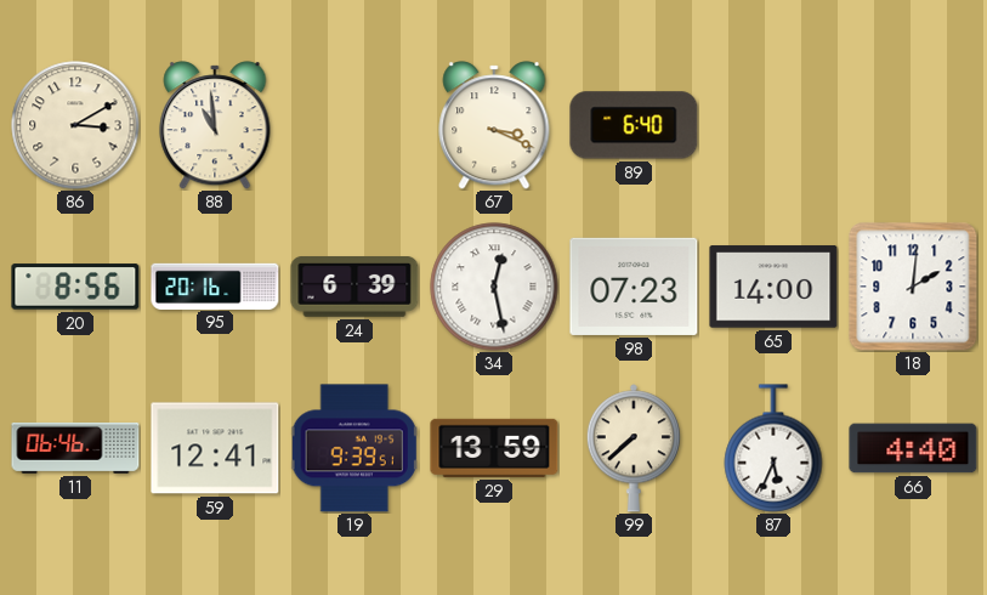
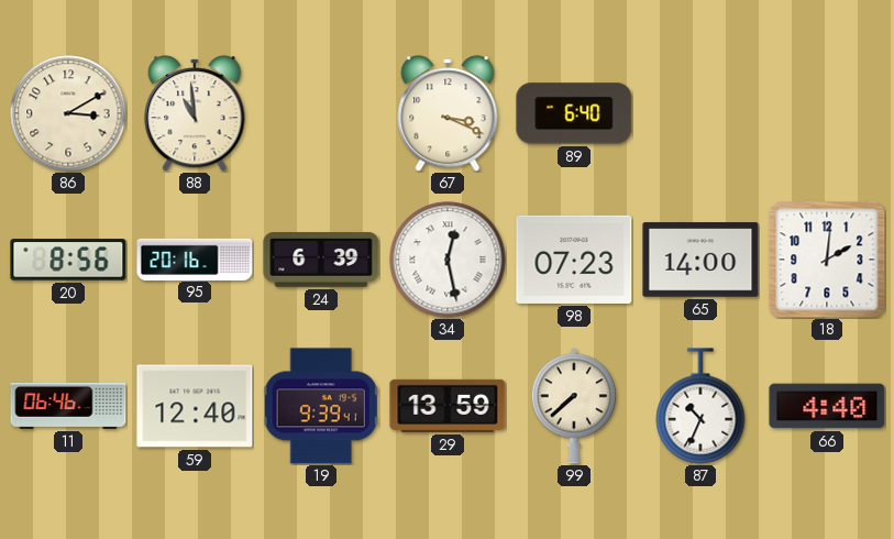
59: 12:41 -> 12:40
19: 9:39:51 -> 9:39:41
87: 5:34 -> 10:34
